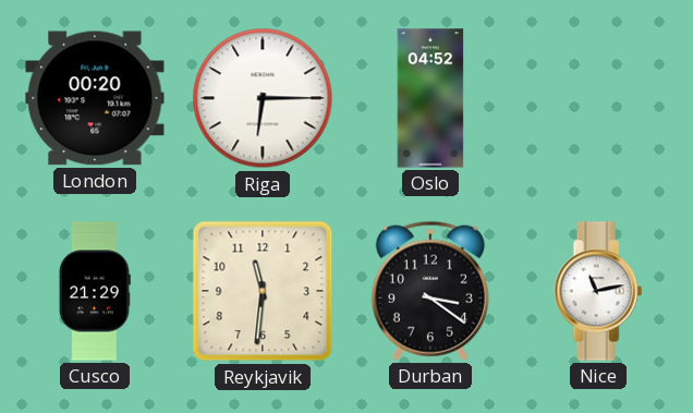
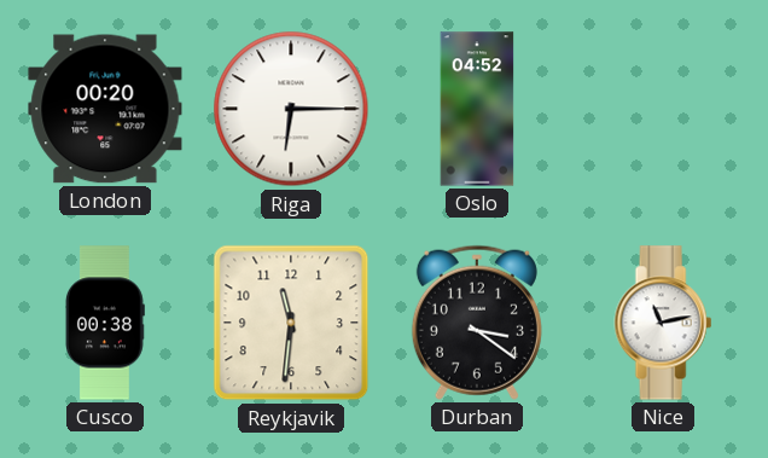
Cusco: 21:29 -> 00:38
